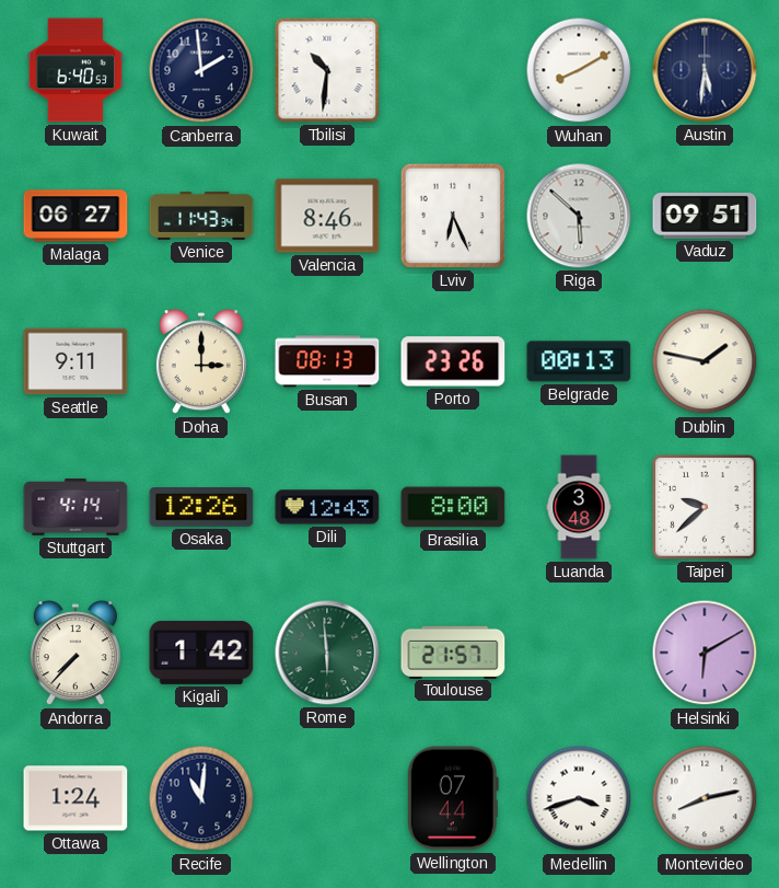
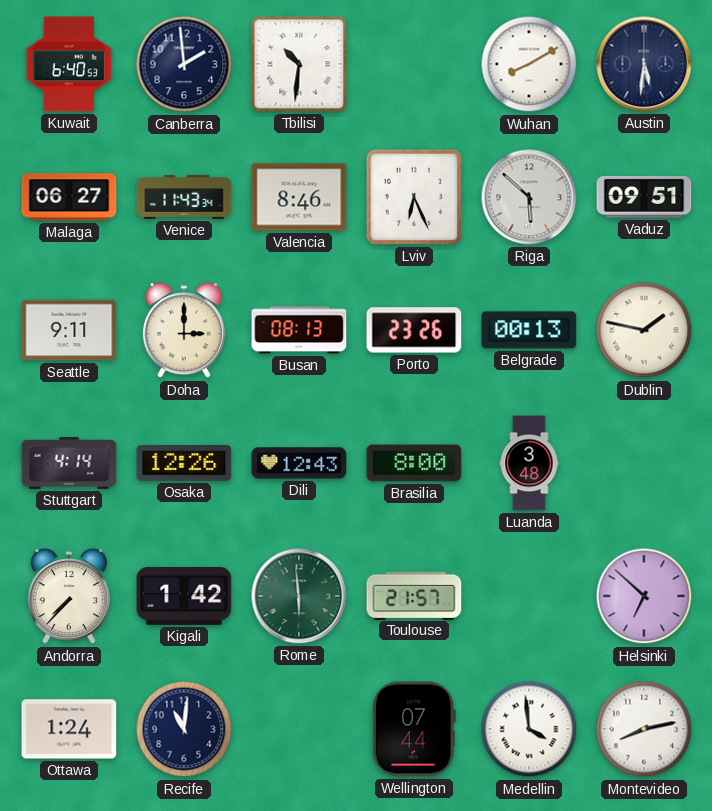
Taipei: 9:38 -> none
Helsinki: 6:10 -> 6:52
Medellin: 3:42 -> 3:59
